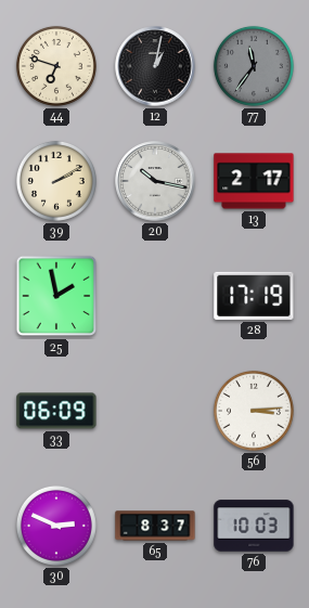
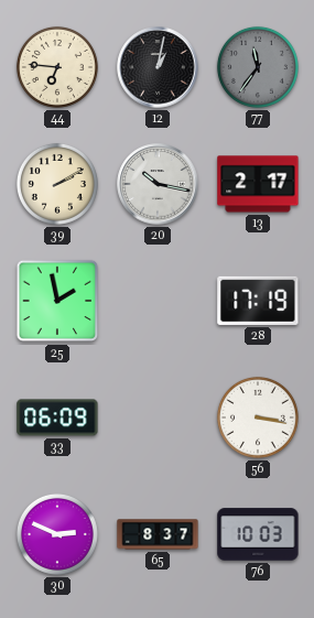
44: 6:48 -> 6:46
56: 3:14 -> 3:17
